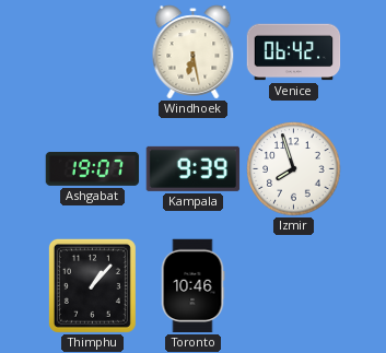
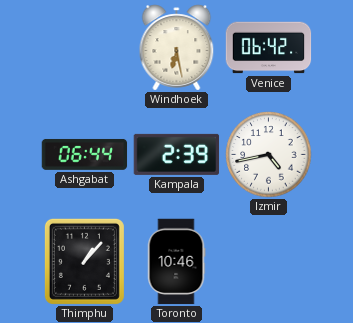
Ashgabat: 19:07 -> 06:44
Kampala: 9:39 -> 2:39
Izmir: 7:57 -> 4:43
